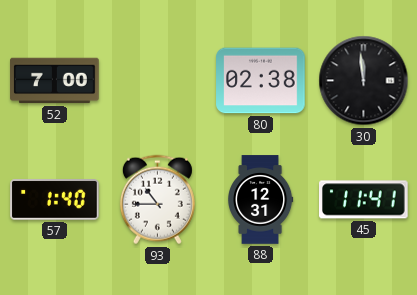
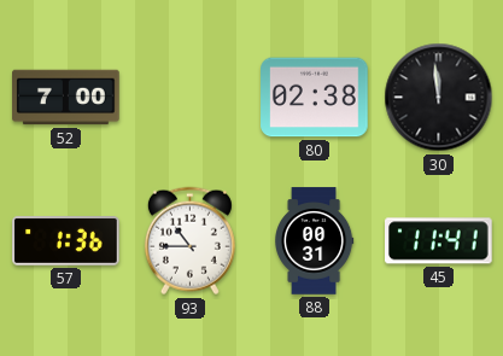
57: 1:40 -> 1:36
88: 12:31 -> 00:31
